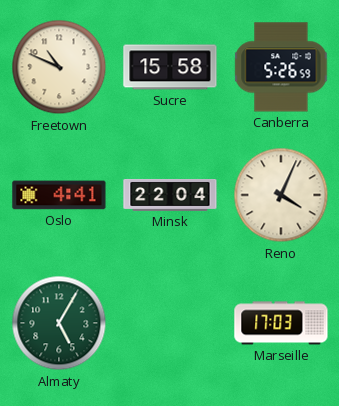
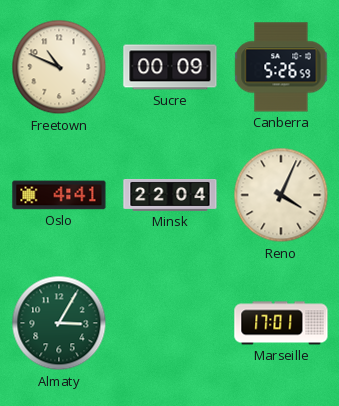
Sucre: 15:58 -> 00:09
Almaty: 5:05 -> 3:05
Marseille: 17:03 -> 17:01
